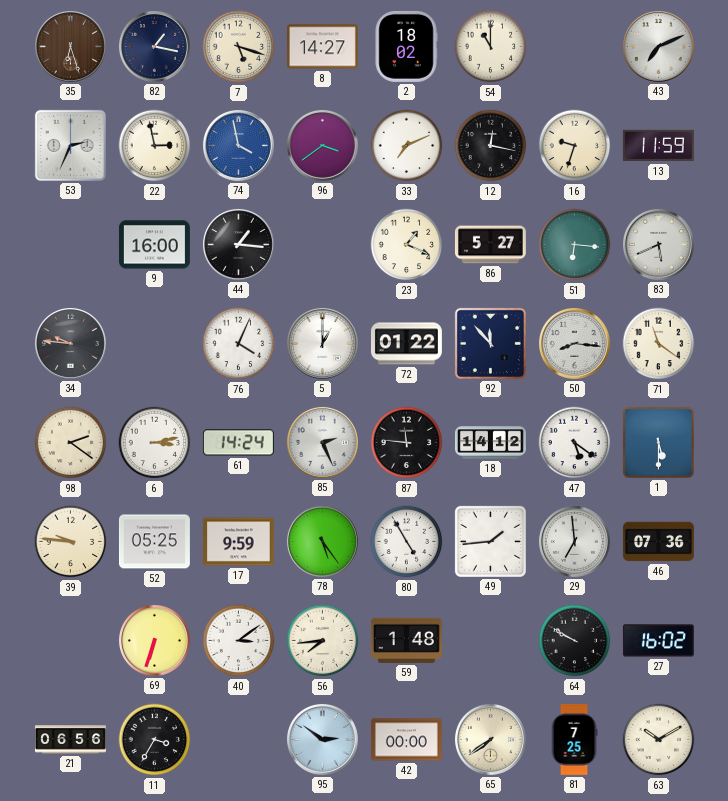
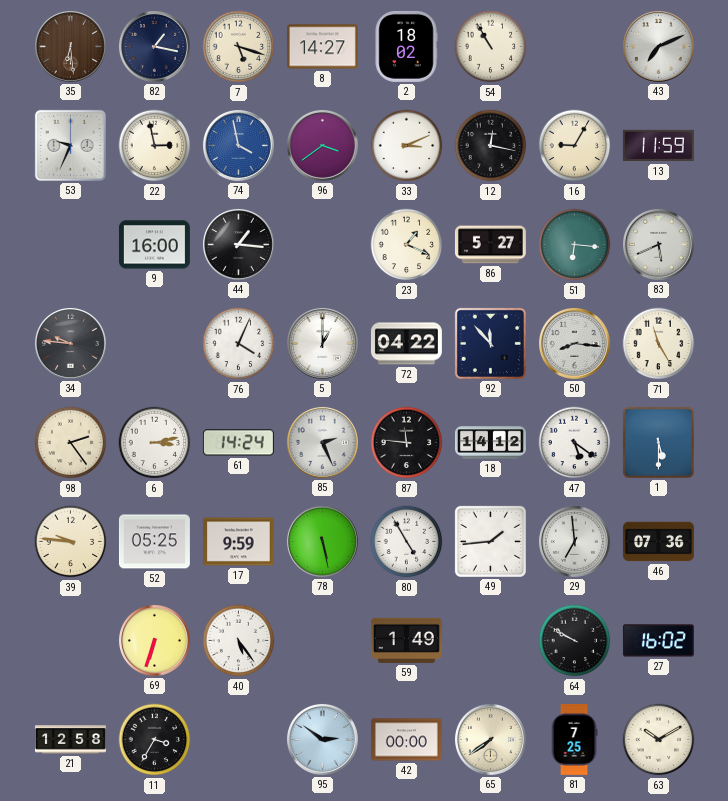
35: 6:27 -> 6:29
54: 11:00 -> 10:55
53: 2:34 -> 9:34
33: 7:11 -> 3:11
16: 9:33 -> 9:05
72: 01:22 -> 04:22
71: 11:21 -> 11:25
98: 2:21 -> 2:24
78: 5:24 -> 5:28
40: 3:09 -> 5:24
56: 7:44 -> none
59: 1:48 -> 1:49
21: 06:56 -> 12:58
